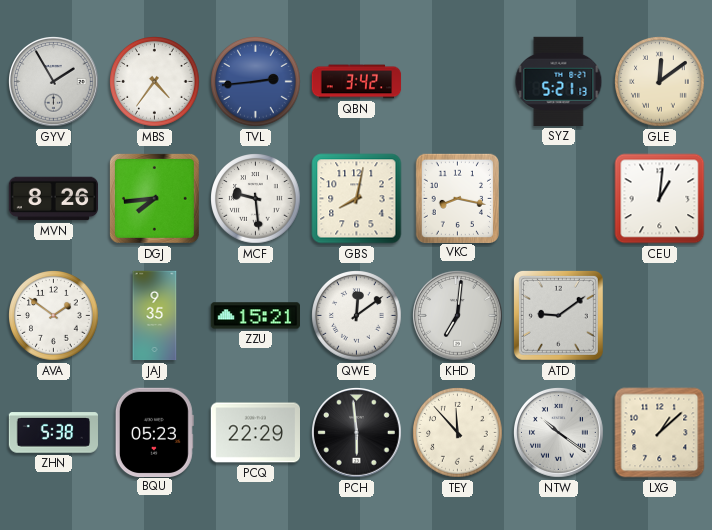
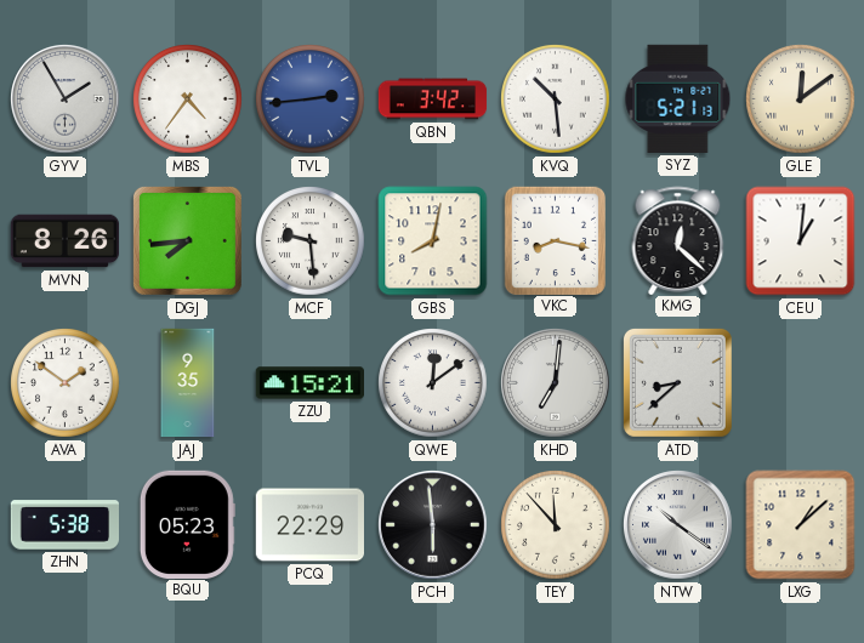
KVQ: none -> 10:29
KMG: none -> 12:22
ATD: 9:09 -> 8:38
